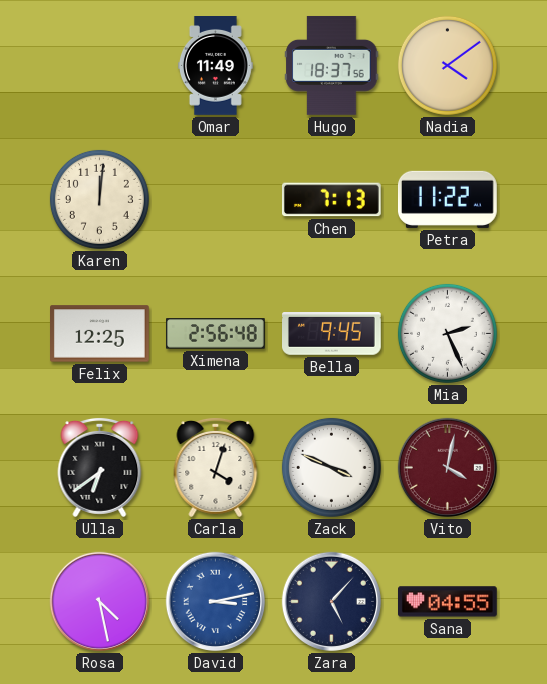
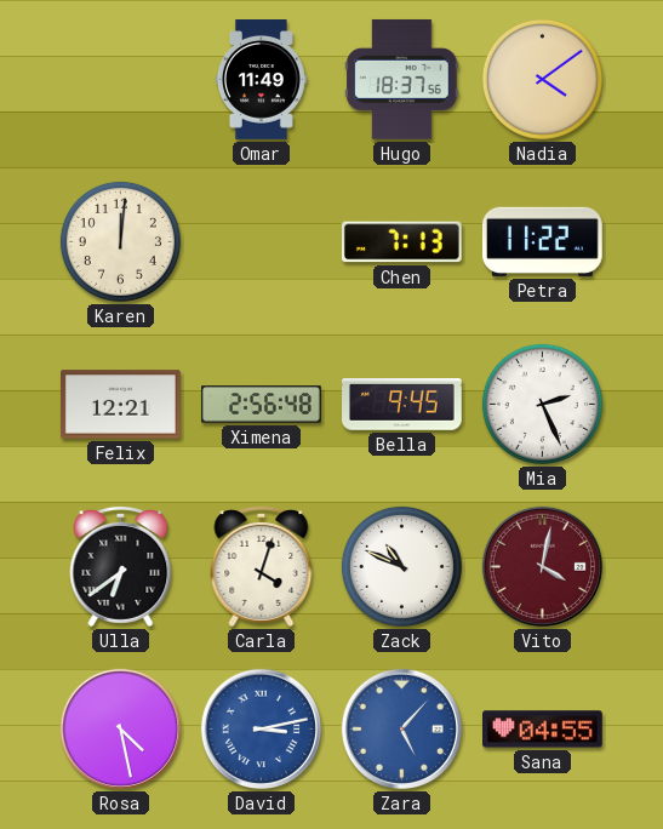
Felix: 12:25 -> 12:21
Zack: 3:49 -> 10:49
Zara dial: navy -> blue
